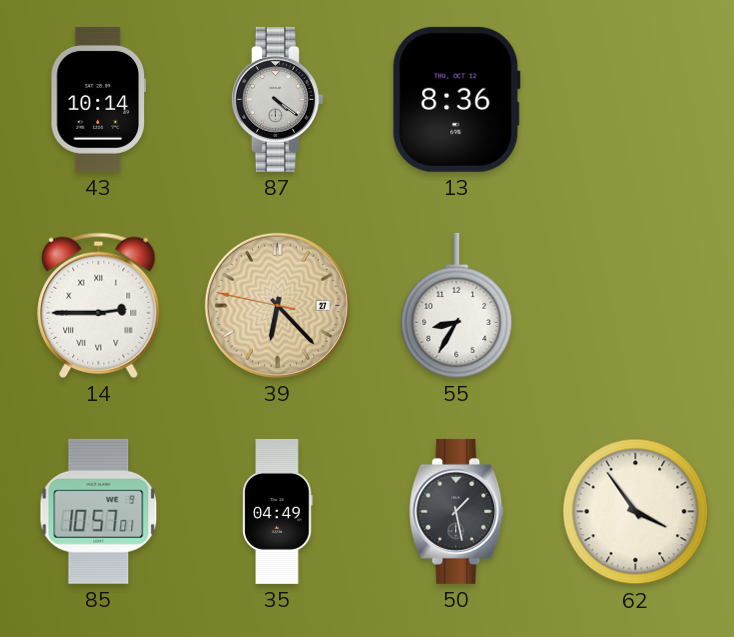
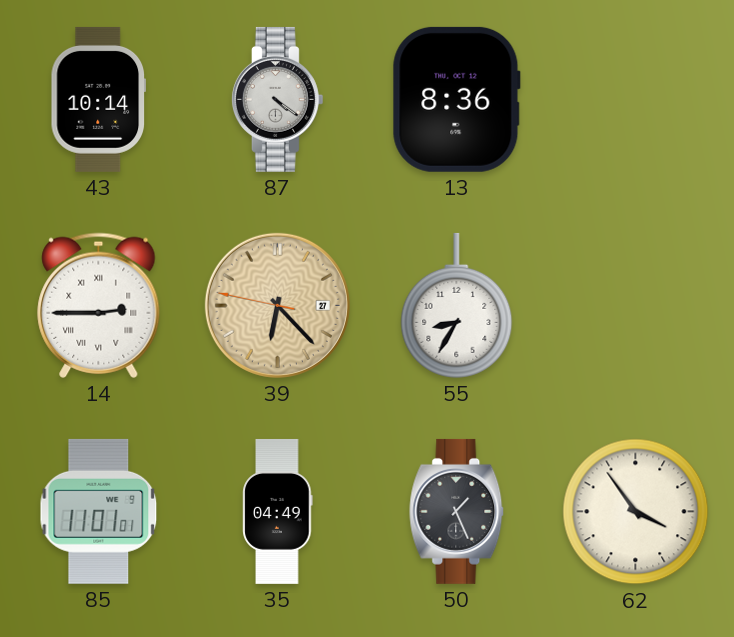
85: 10:57 -> 11:01
50: 1:28 -> 1:26
